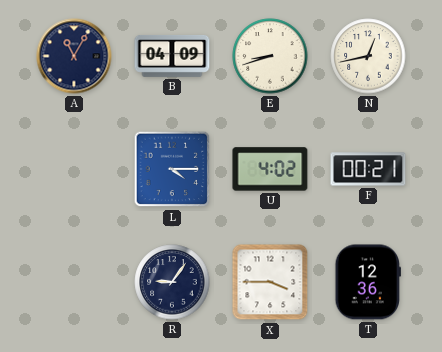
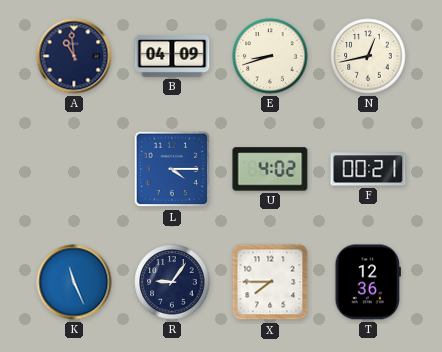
A: 11:05 -> 10:59
K: none -> 11:26
X: 3:45 -> 7:45
